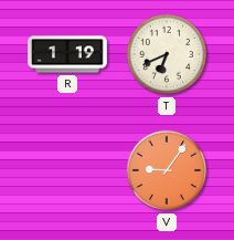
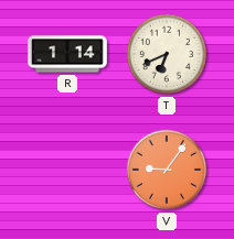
R: 1:19 -> 1:14
